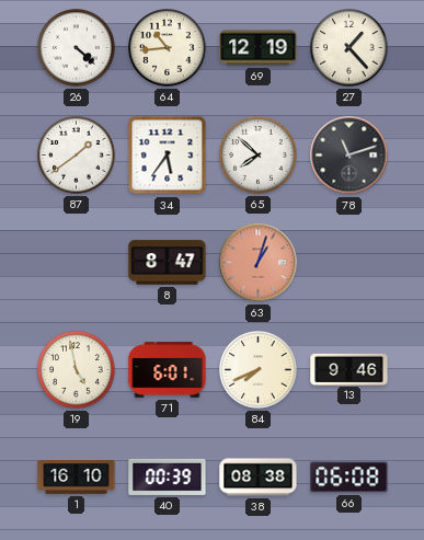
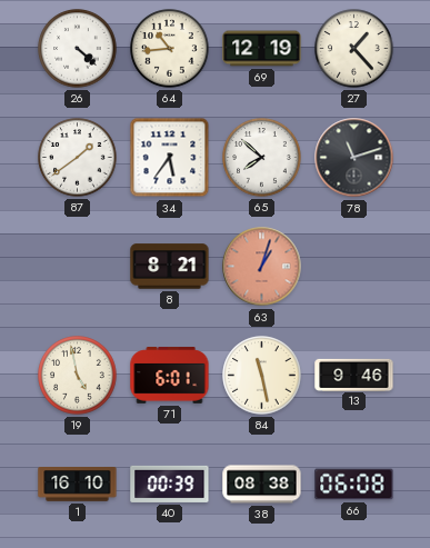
8: 8:47 -> 8:21
84: 7:41 -> 11:28
